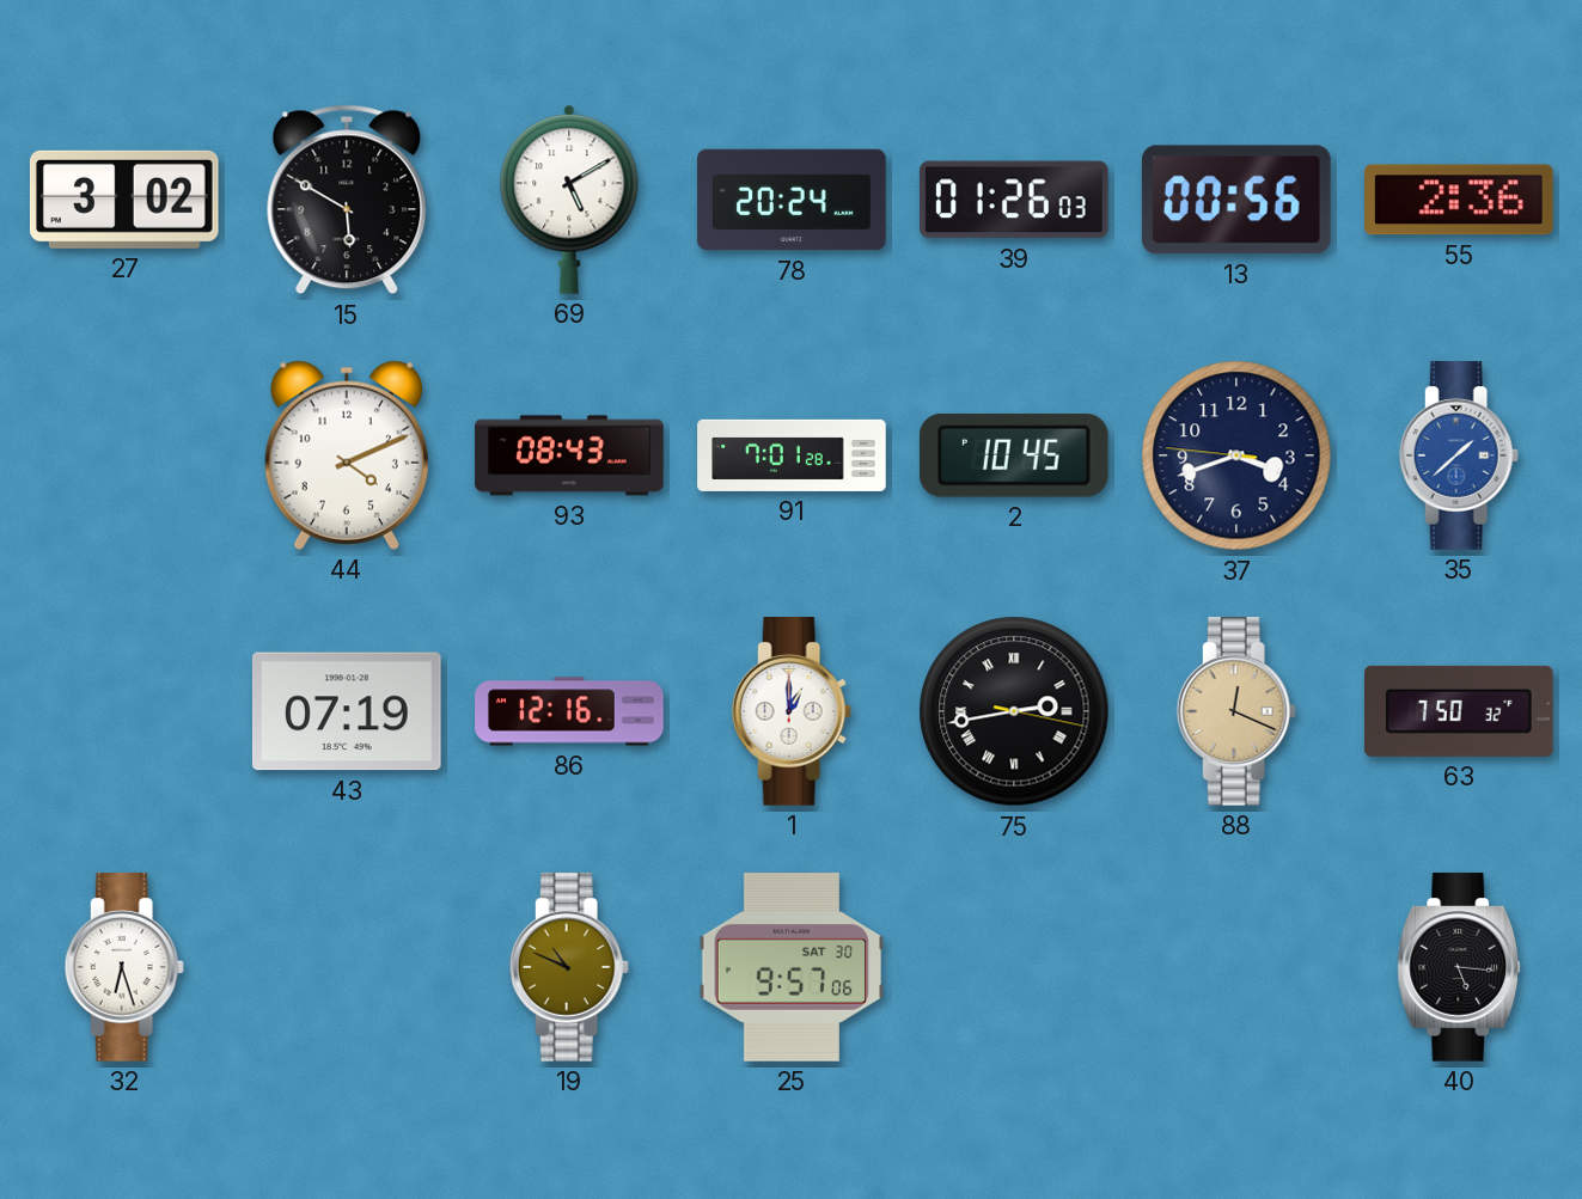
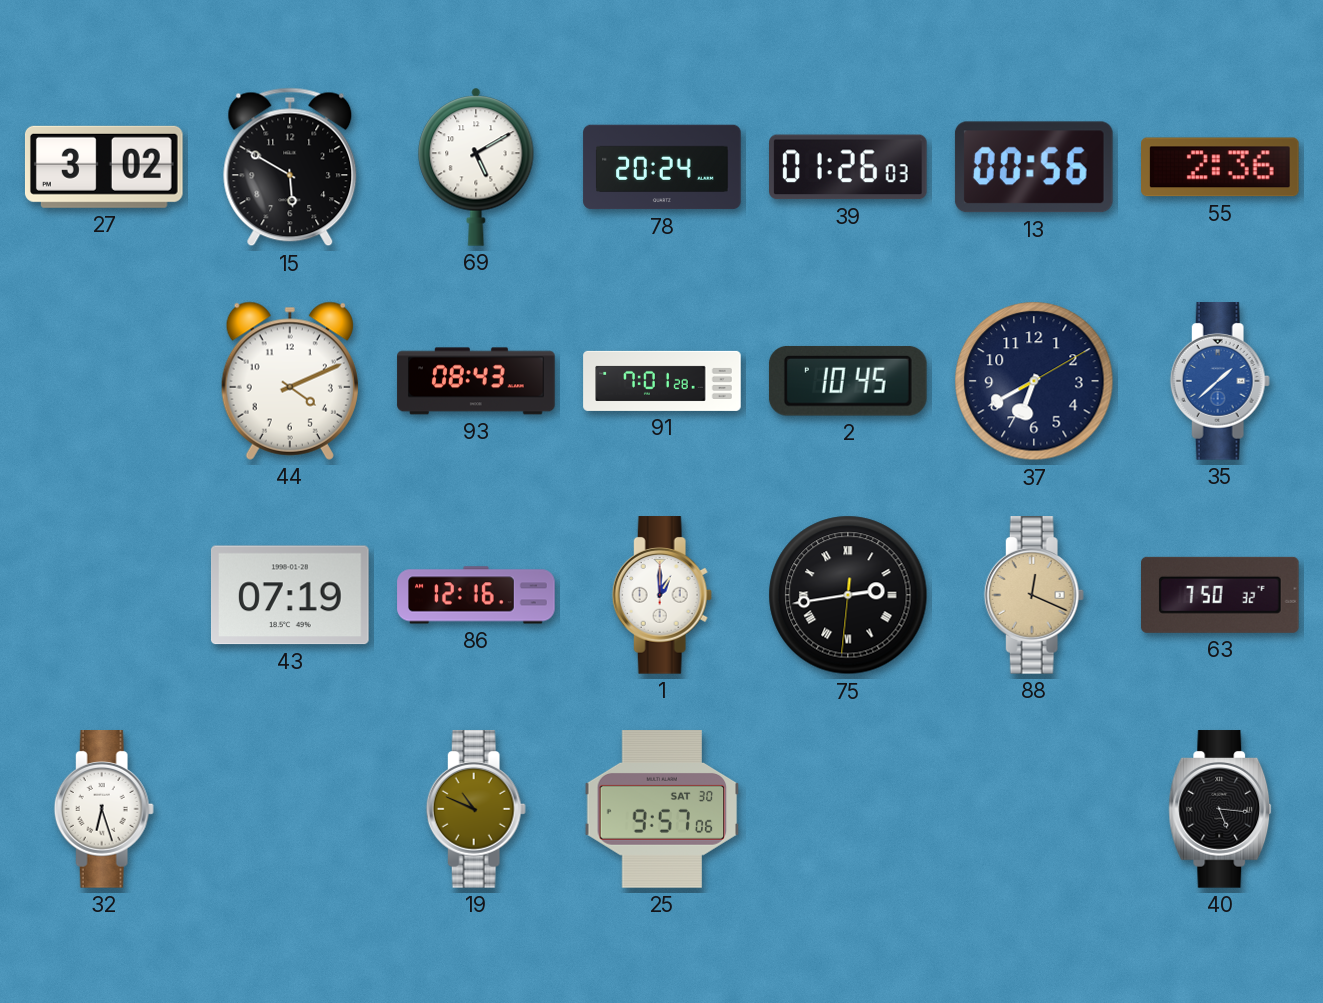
37: 3:41 -> 6:40
75: 2:43:17 -> 2:43:31
